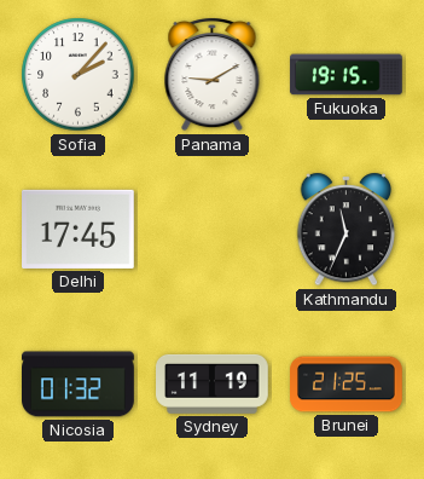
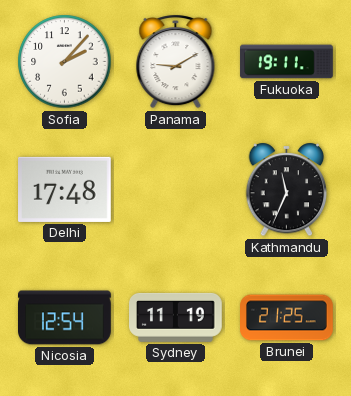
Fukuoka: 19:15 -> 19:11
Delhi: 17:45 -> 17:48
Nicosia: 01:32 -> 12:54
